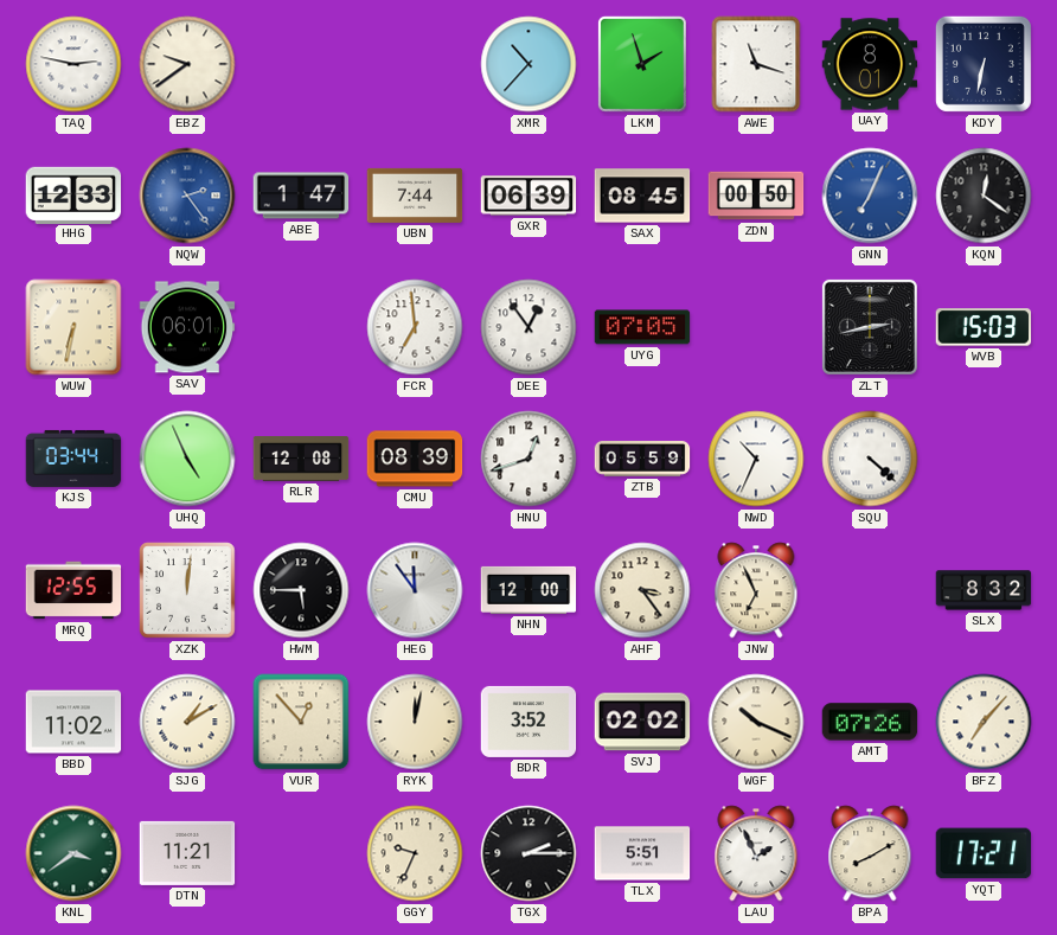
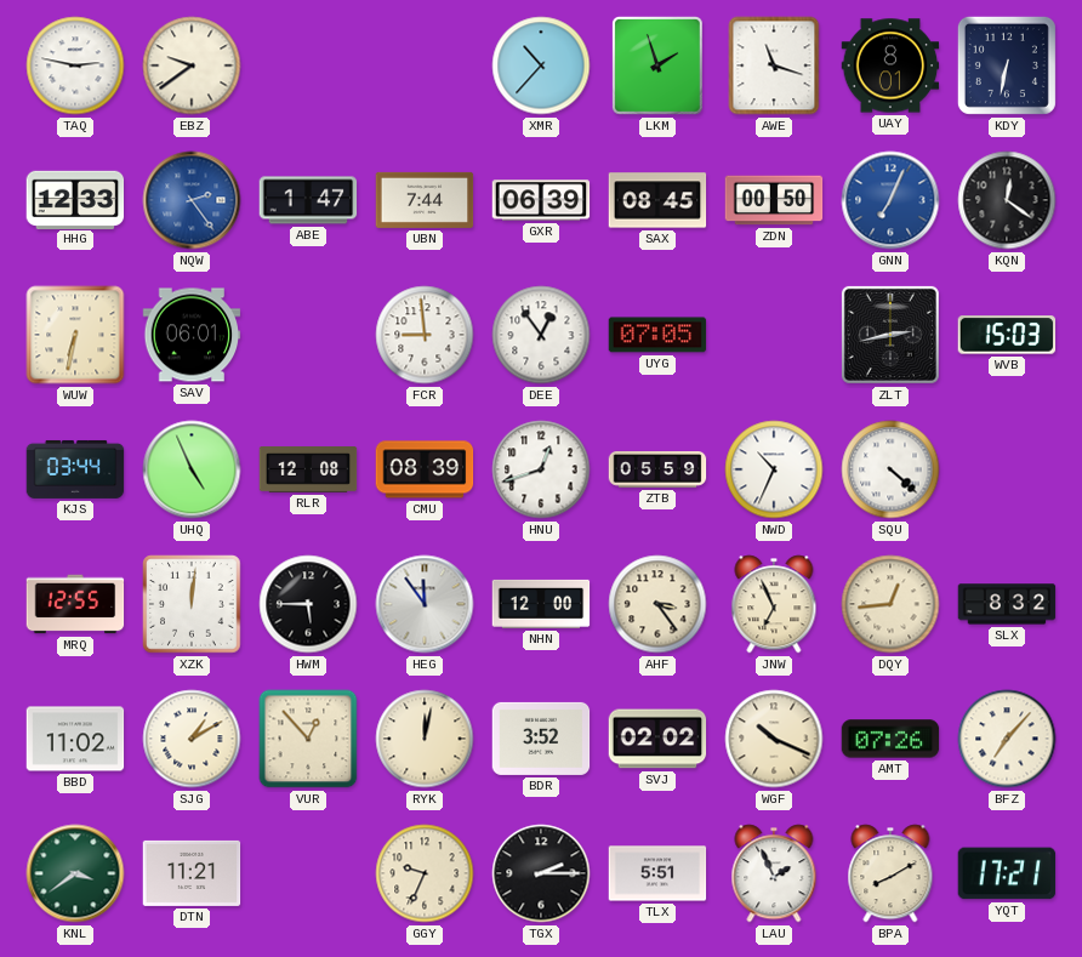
FCR: 6:59 -> 8:59
DQY: none -> 12:44
